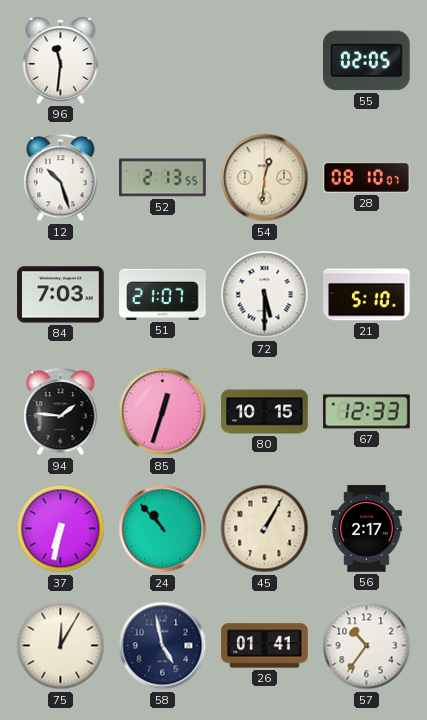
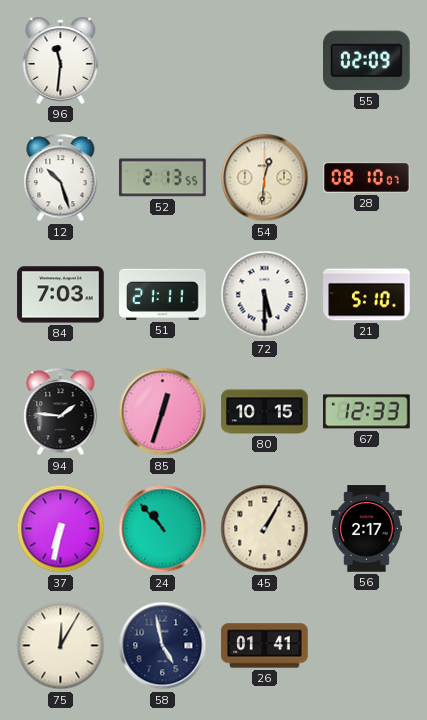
55: 02:05 -> 02:09
51: 21:07 -> 21:11
57: 10:36 -> none
